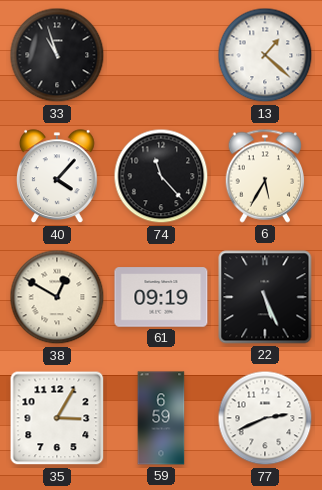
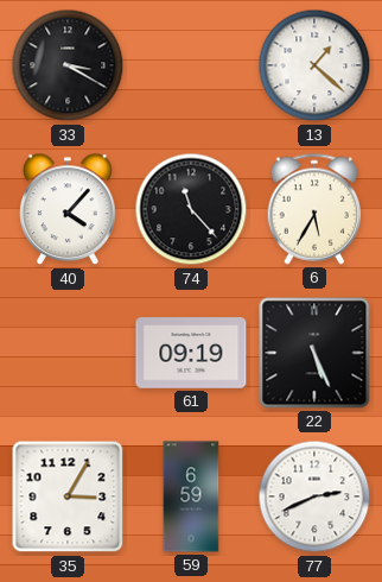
33: 10:57 -> 3:20
38: 12:50 -> none
